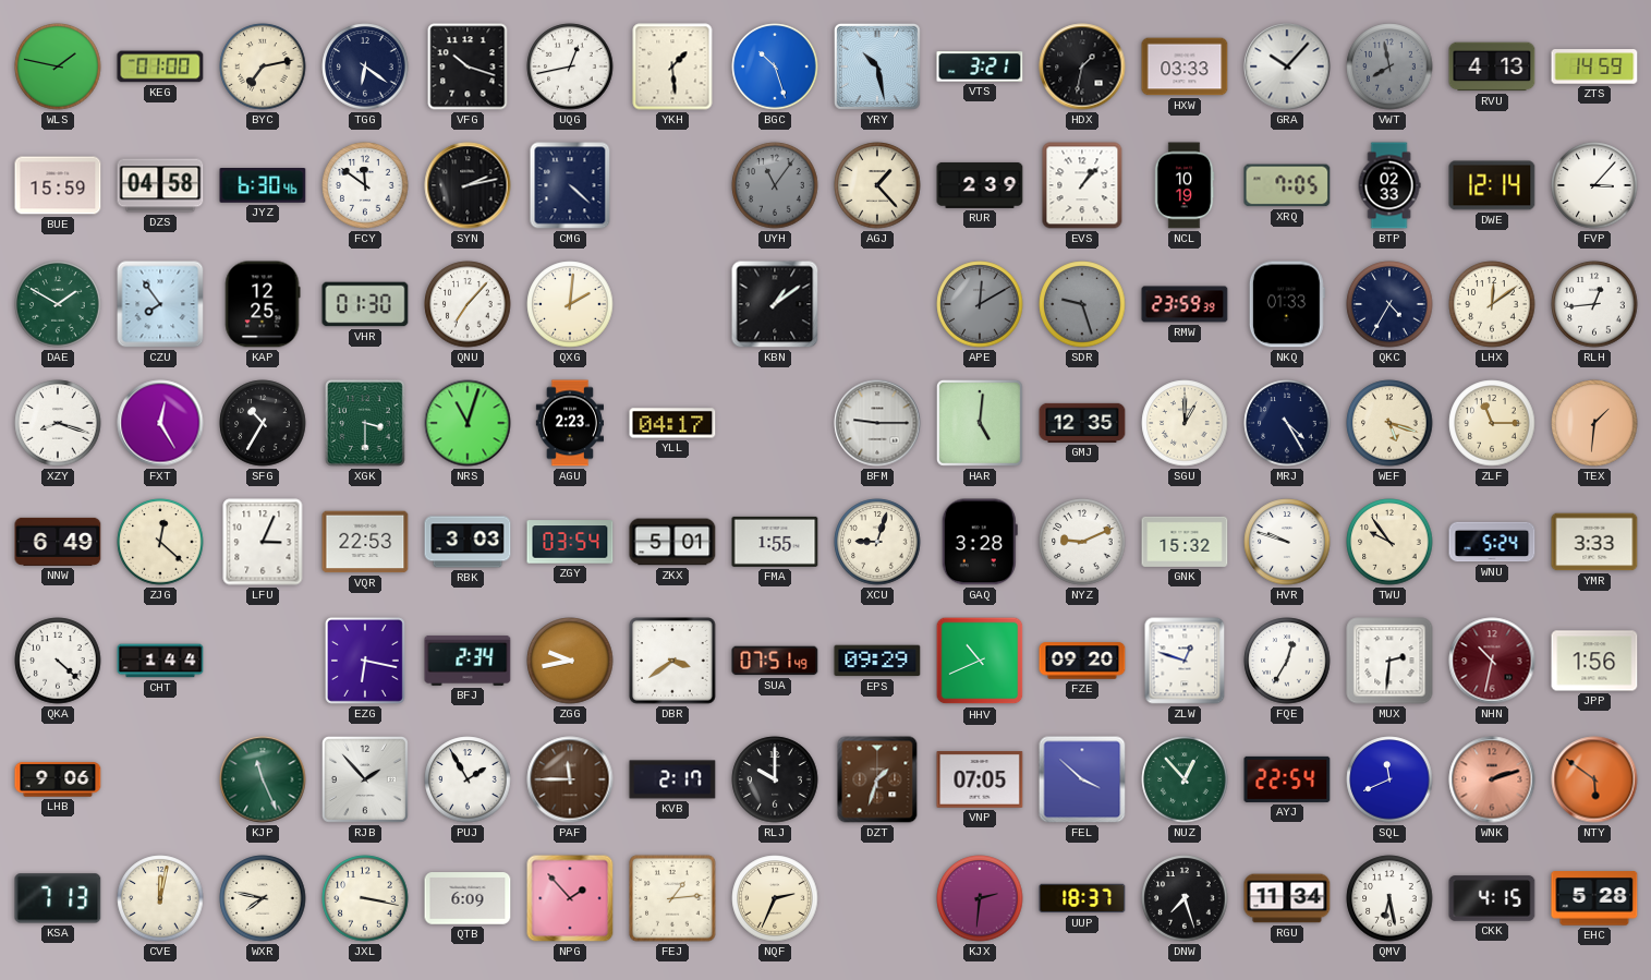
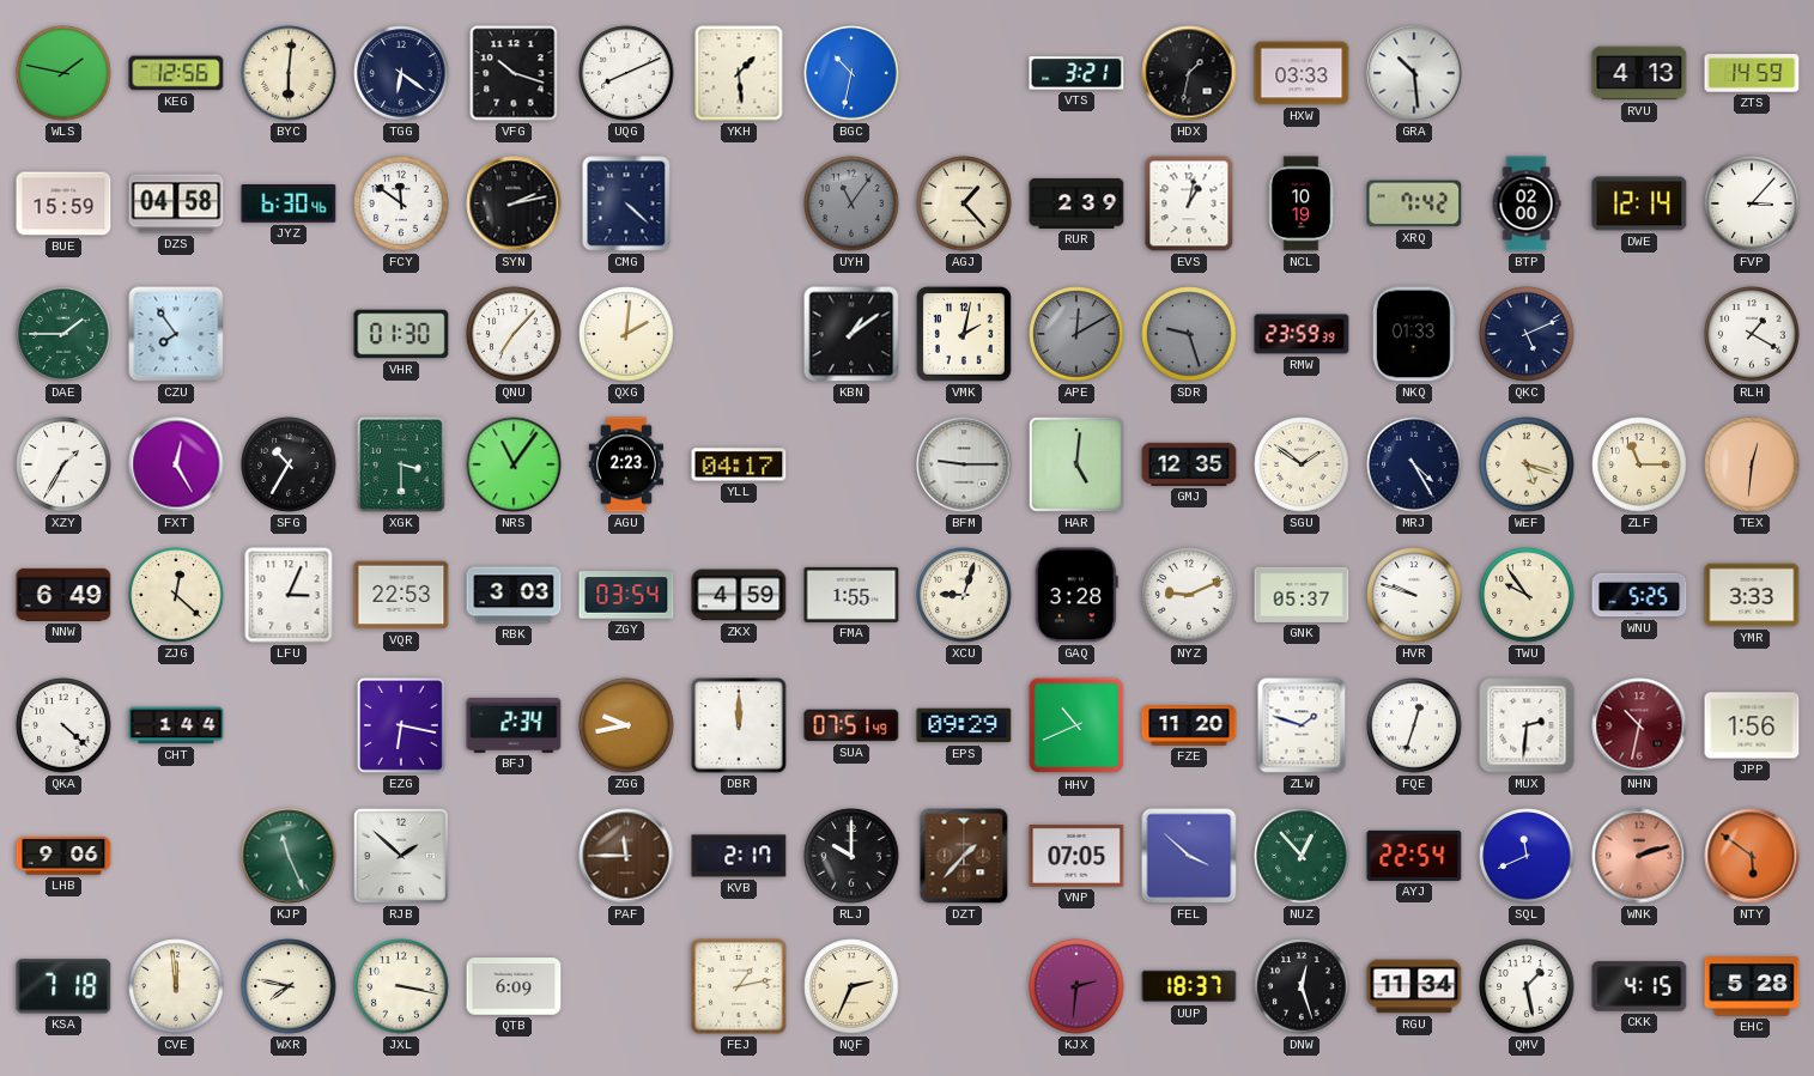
KEG: 01:00 -> 12:56
BYC: 7:13 -> 6:01
UQG: 12:43 -> 8:11
BGC: 10:27 -> 10:32
YRY: 10:28 -> none
GRA: 10:07 -> 10:29
VWT: 7:58 -> none
EVS: 1:07 -> 1:02
XRQ: 7:05 -> 7:42
BTP: 02:33 -> 02:00
DAE: 1:50 -> 1:45
KAP: 12:25 -> none
VMK: none -> 2:02
QKC: 4:35 -> 5:11
LHX: 12:09 -> none
RLH: 12:44 -> 1:20
XZY: 8:18 -> 1:35
NRS: 11:03 -> 11:06
SGU: 1:00 -> 1:51
TEX: 1:31 -> 12:31
ZKX: 5:01 -> 4:59
GNK: 15:32 -> 05:37
WNU: 5:24 -> 5:25
DBR: 3:39 -> 12:00
FZE: 09:20 -> 11:20
ZLW: 12:48 -> 1:48
FQE: 12:35 -> 12:33
RJB: 1:53 -> 1:52
PUJ: 1:55 -> none
DZT: 1:33 -> 1:37
KSA: 7:13 -> 7:18
CVE: 12:02 -> 11:59
NPG: 1:53 -> none
FEJ: 1:14 -> 1:13
DNW: 7:27 -> 12:27
QMV: 6:28 -> 1:28
